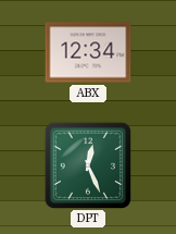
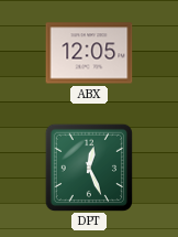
ABX: 12:34 -> 12:05
